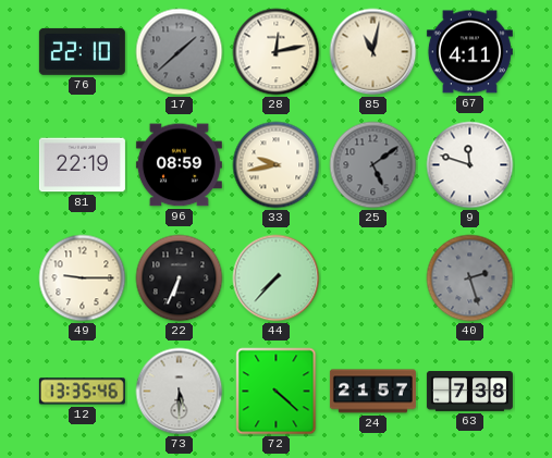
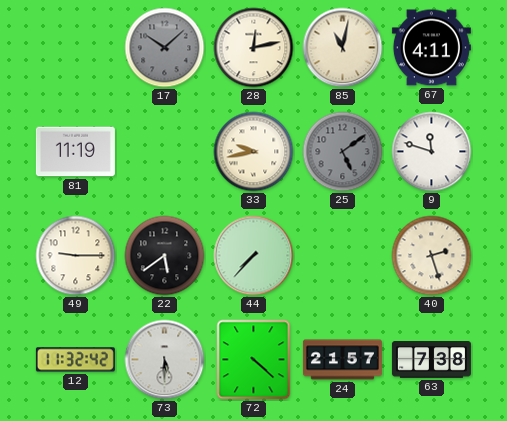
76: 22:10 -> none
17: 1:38 -> 10:08
81: 22:19 -> 11:19
96: 08:59 -> none
22: 6:34 -> 5:39
40 dial: grey -> cream
12: 13:35 -> 11:32
